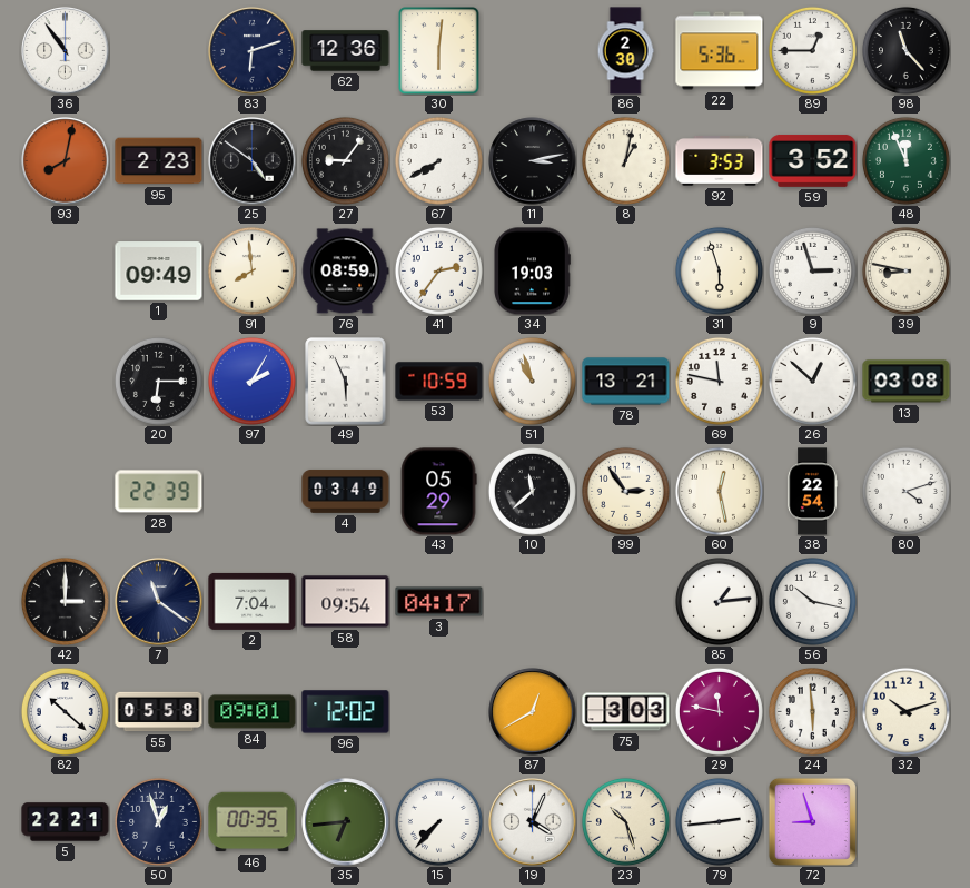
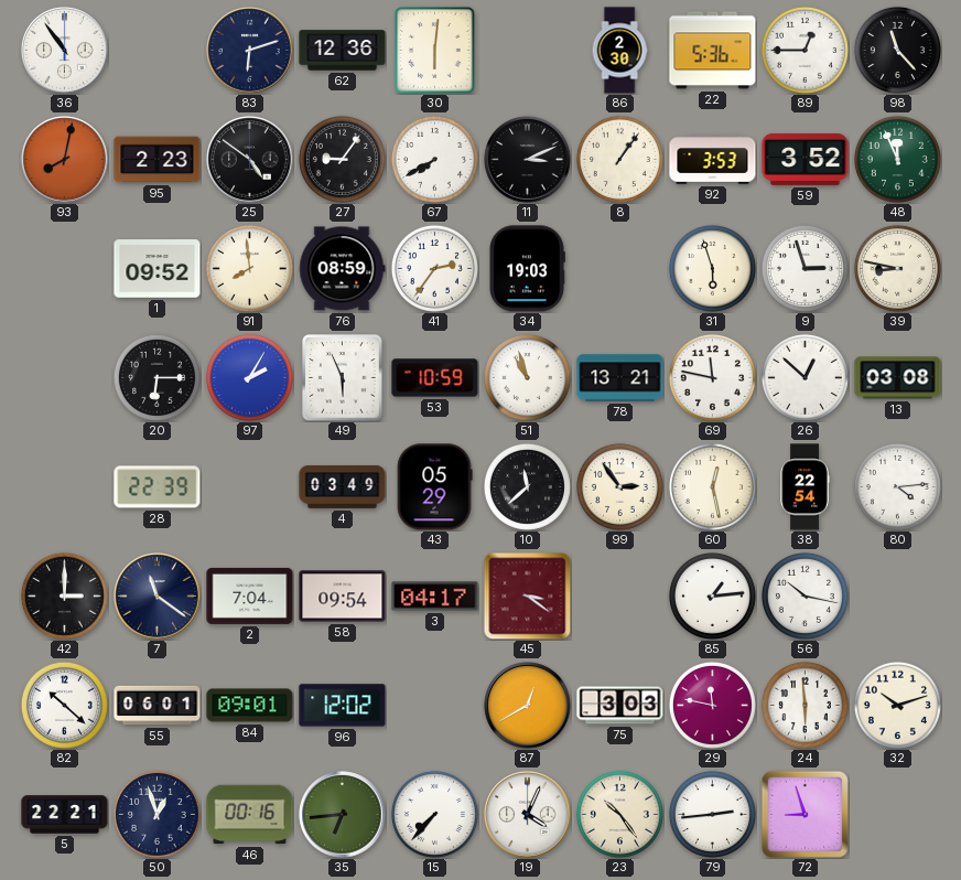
11: 3:13 -> 3:11
8: 1:02 -> 1:06
1: 09:49 -> 09:52
80: 4:12 -> 4:14
45: none -> 3:21
55: 05:58 -> 06:01
46: 00:35 -> 00:16
23: 10:27 -> 10:24
